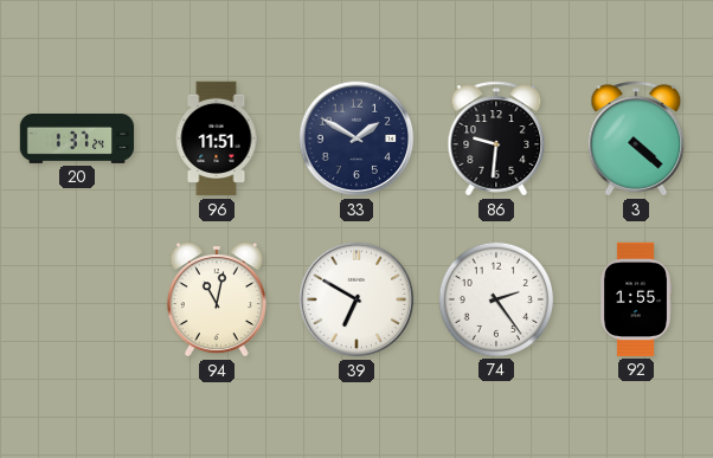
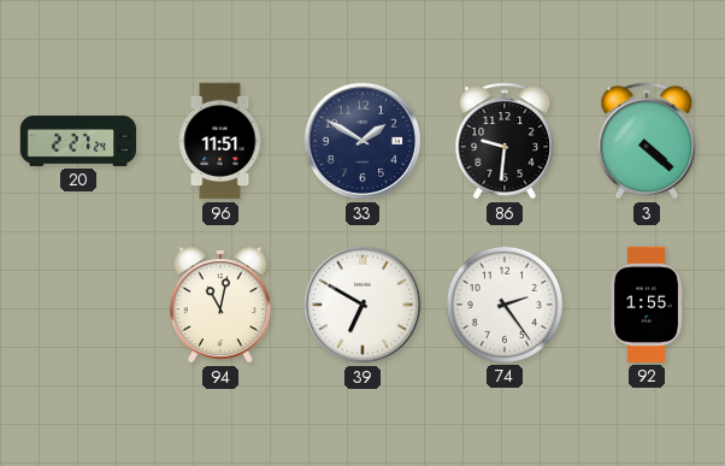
20: 1:37 -> 2:27
